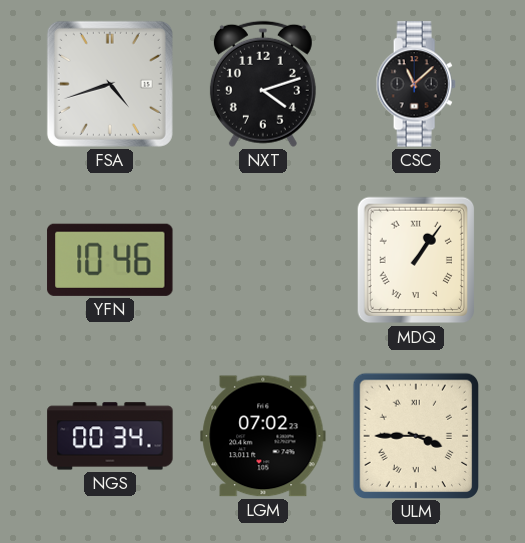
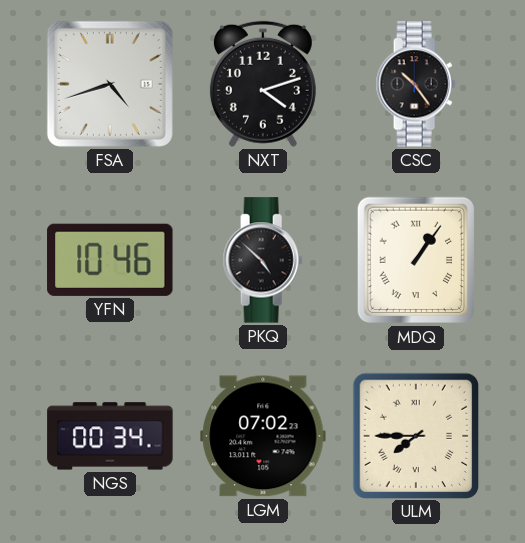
CSC: 11:08 -> 10:24
PKQ: none -> 4:52
ULM: 3:45 -> 7:45
